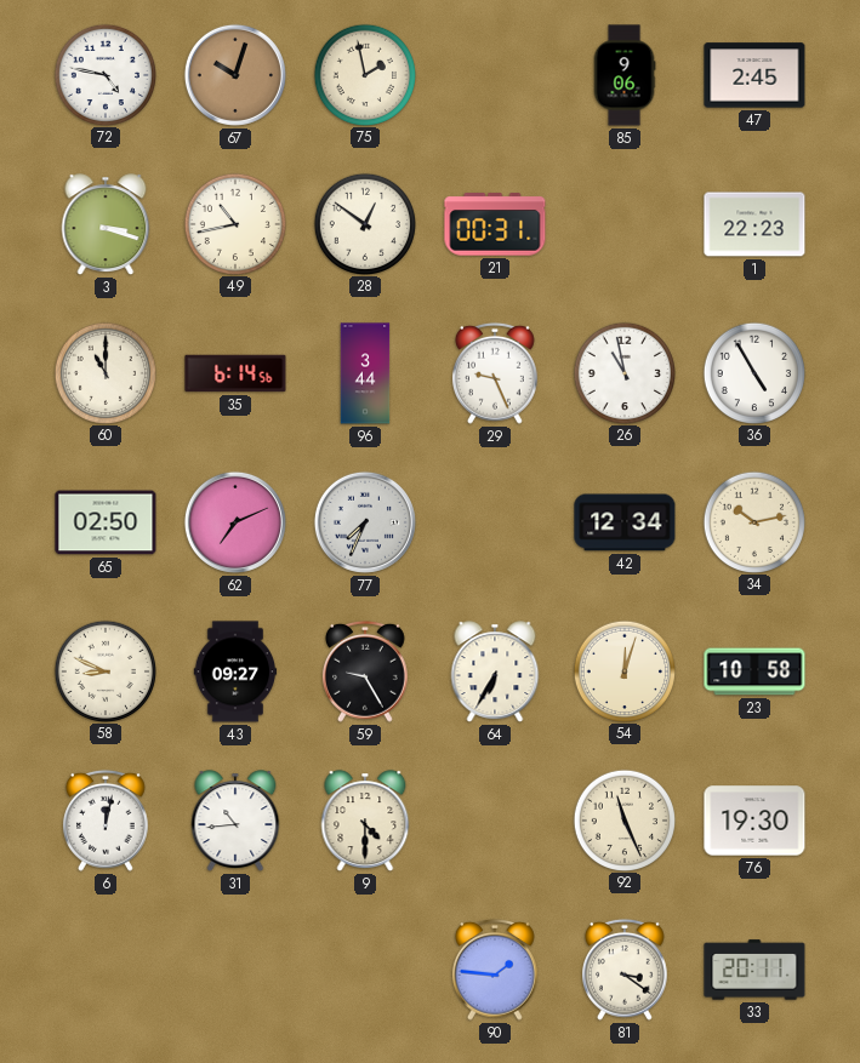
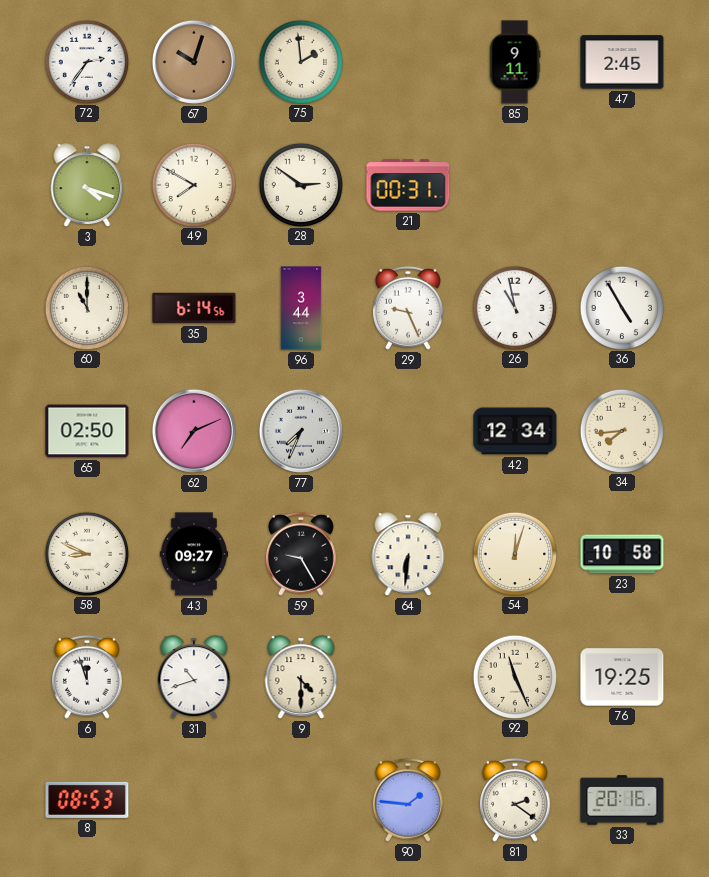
72: 4:47 -> 2:36
75: 1:58 -> 1:59
85: 9:06 -> 9:11
3: 3:18 -> 4:18
49: 10:43 -> 7:50
28: 12:51 -> 2:51
1: 22:23 -> none
34: 10:13 -> 7:44
64: 6:35 -> 6:31
6: 12:02 -> 11:57
31: 10:44 -> 10:42
76: 19:30 -> 19:25
8: none -> 08:53
81: 3:21 -> 2:21
33: 20:11 -> 20:16
